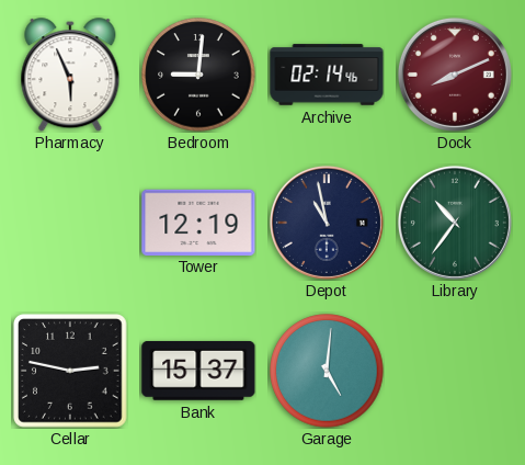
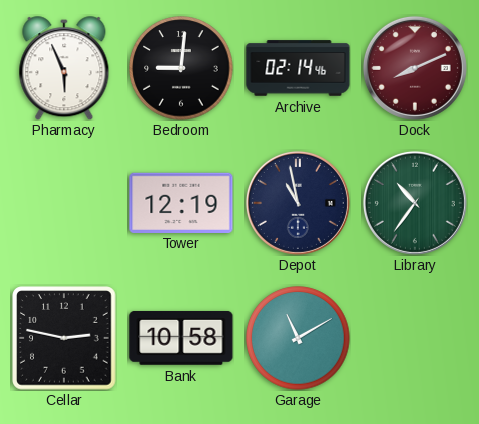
Bank: 15:37 -> 10:58
Garage: 5:01 -> 11:10
